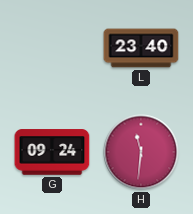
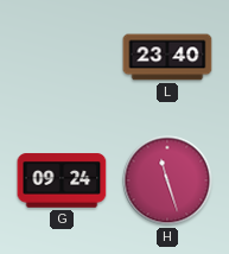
H: 11:31 -> 11:27
